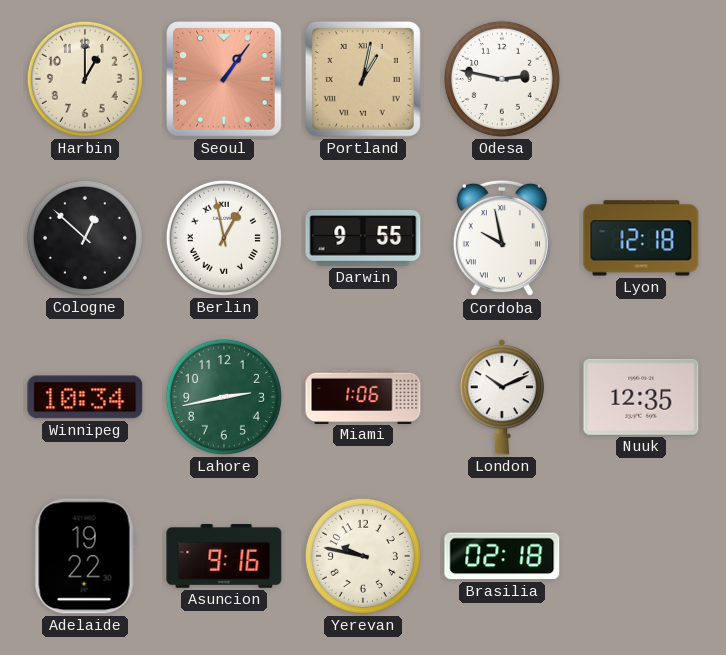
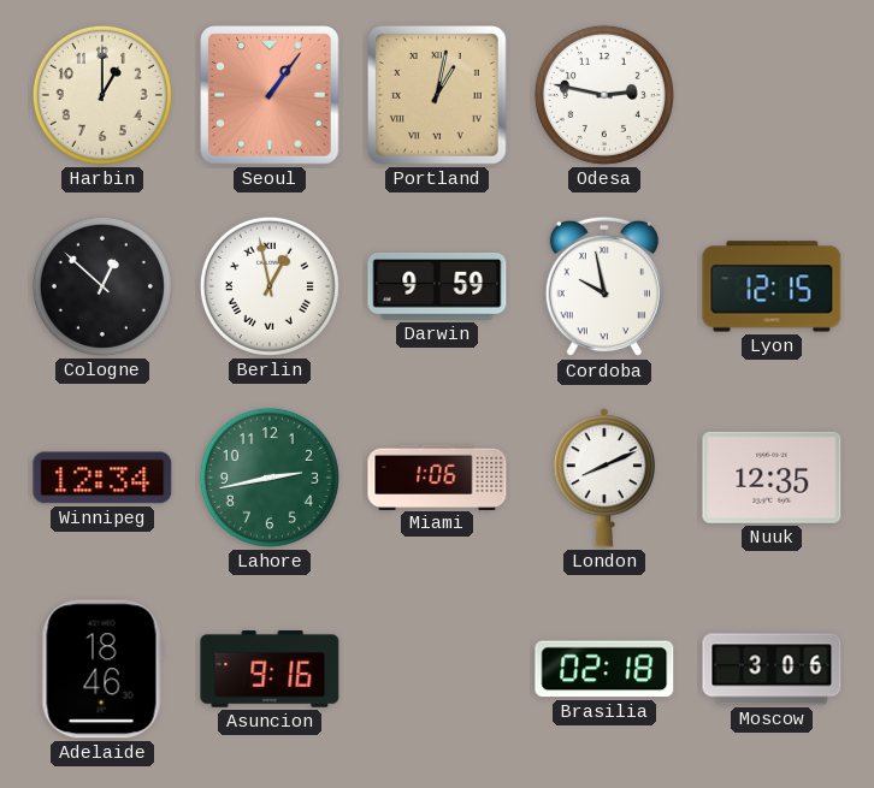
Darwin: 9:55 -> 9:59
Lyon: 12:18 -> 12:15
Winnipeg: 10:34 -> 12:34
London: 10:11 -> 8:11
Adelaide: 19:22 -> 18:46
Yerevan: 9:47 -> none
Moscow: none -> 3:06
